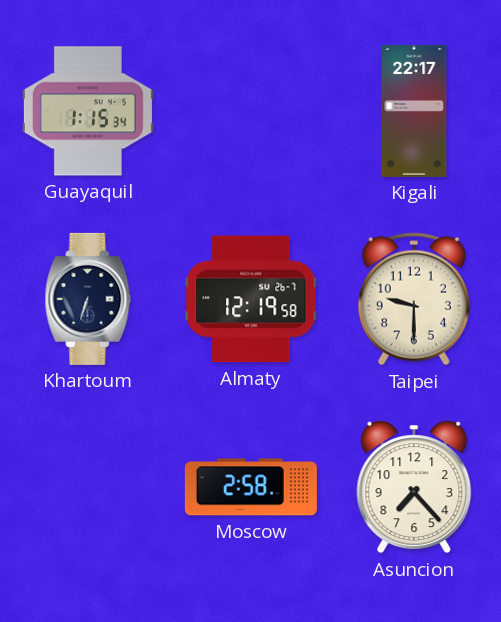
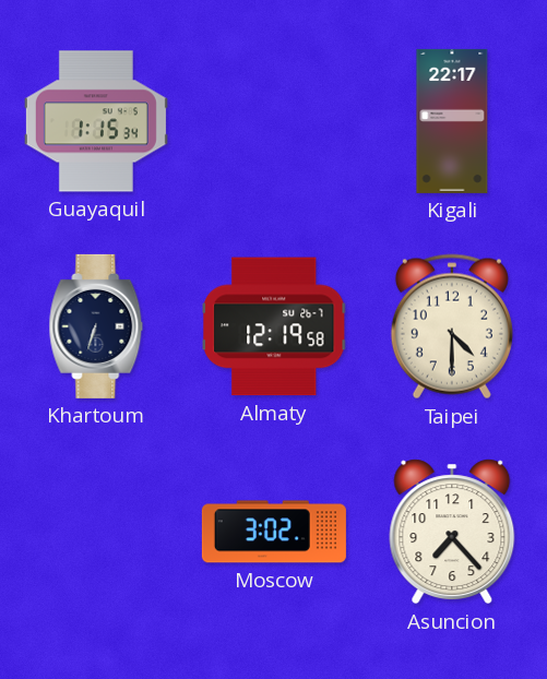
Taipei: 9:30 -> 4:30
Moscow: 2:58 -> 3:02
